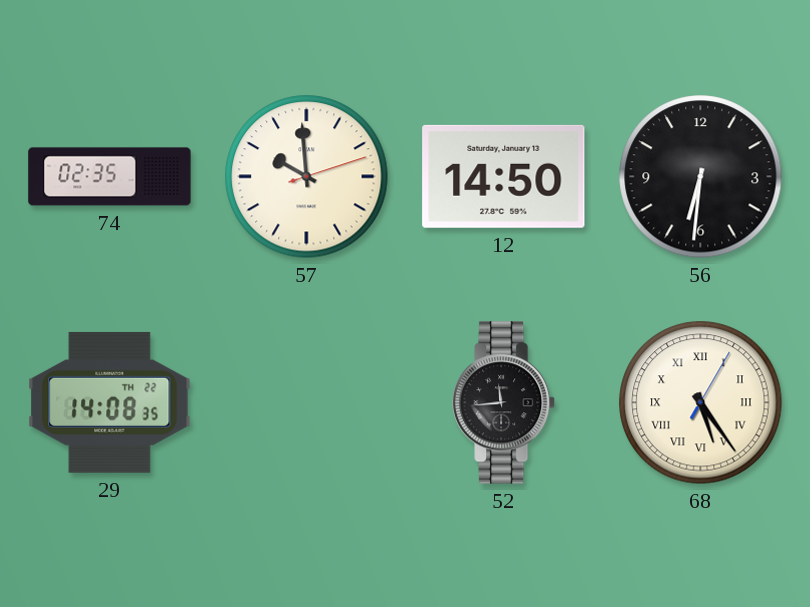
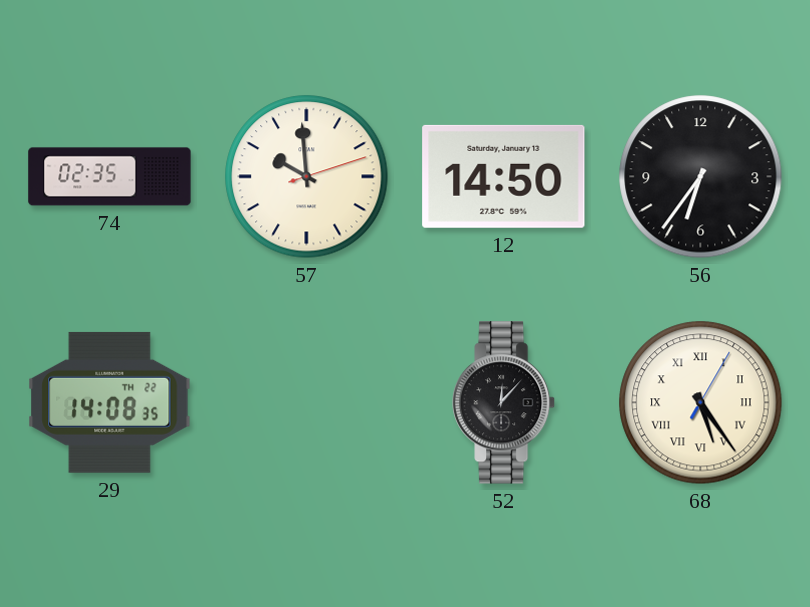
56: 6:31 -> 6:36
52: 11:44 -> 12:07
